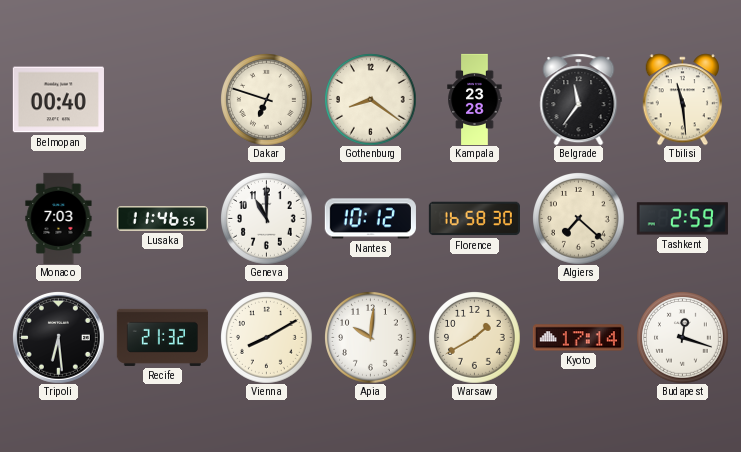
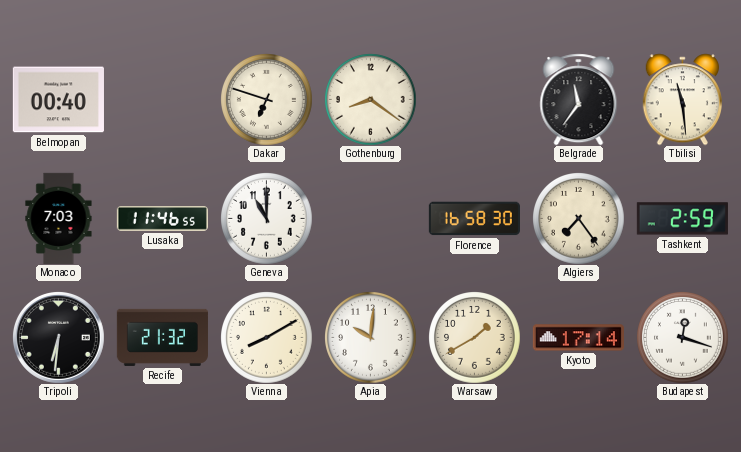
Kampala: 23:28 -> none
Nantes: 10:12 -> none
Algiers: 7:22 -> 7:24
Tripoli: 6:29 -> 6:31
